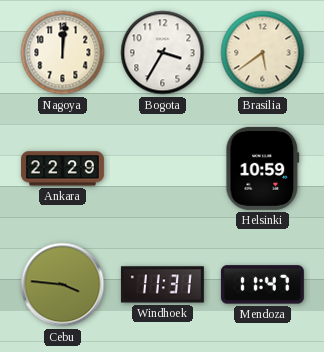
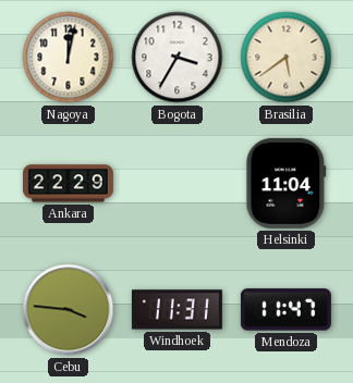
Nagoya: 12:01 -> 12:02
Helsinki: 10:59 -> 11:04
